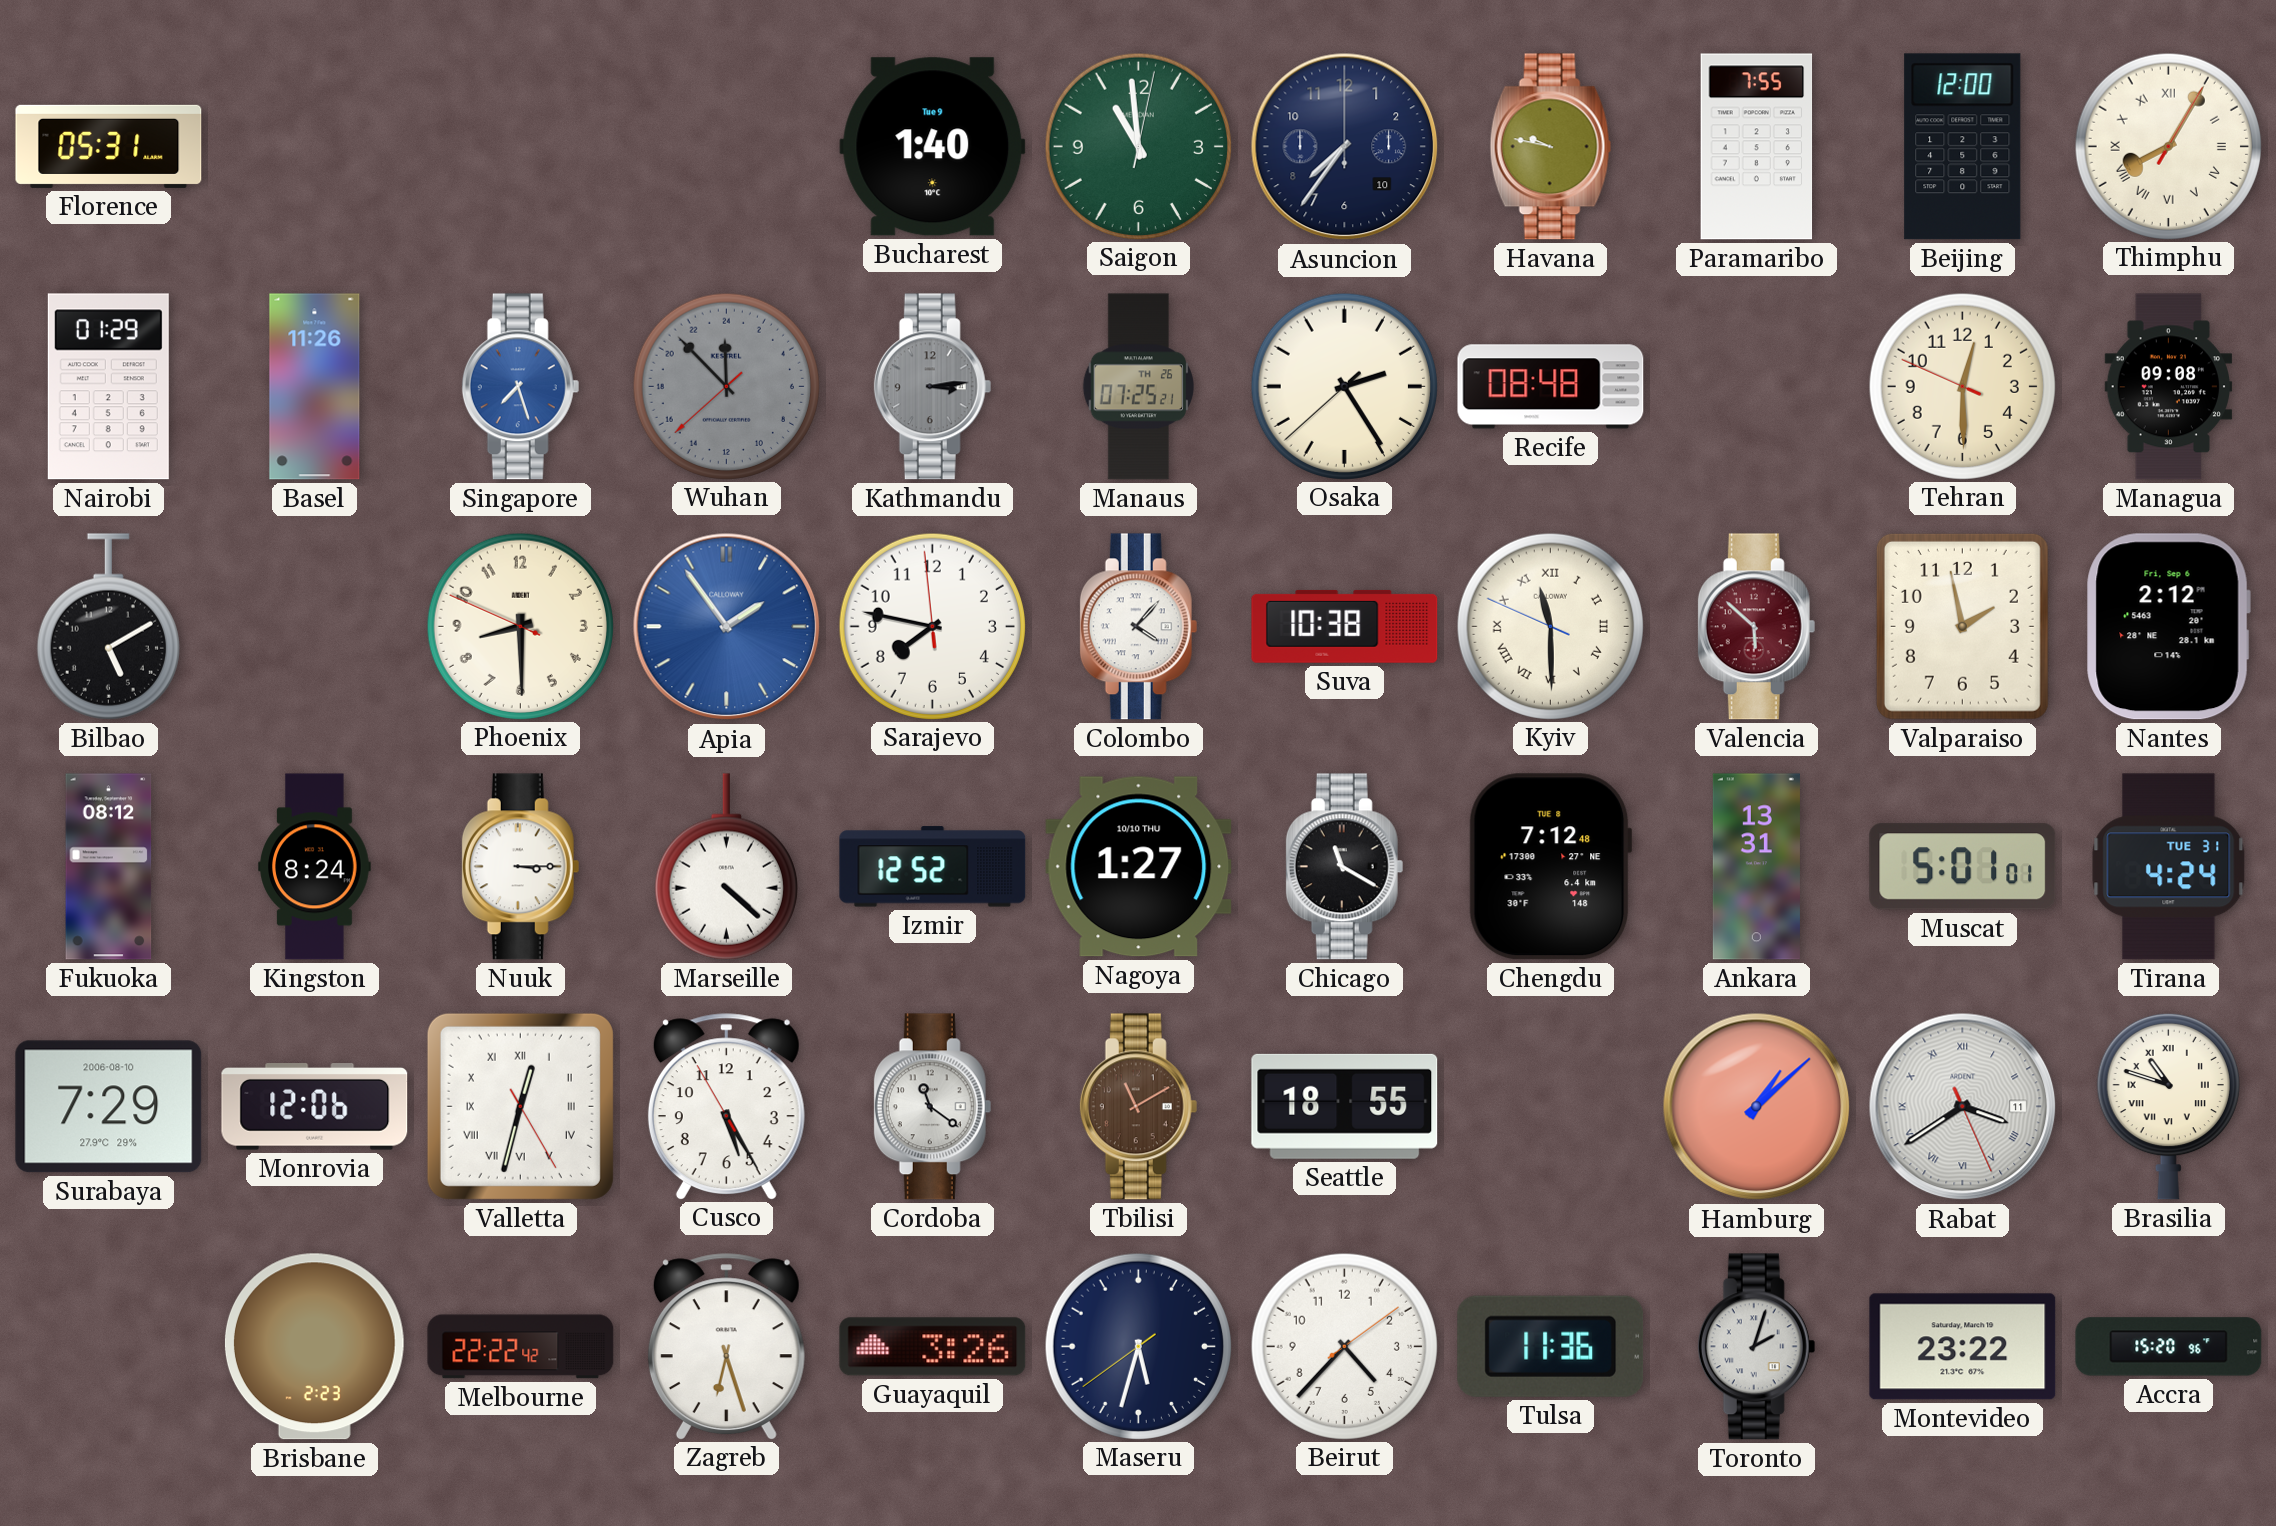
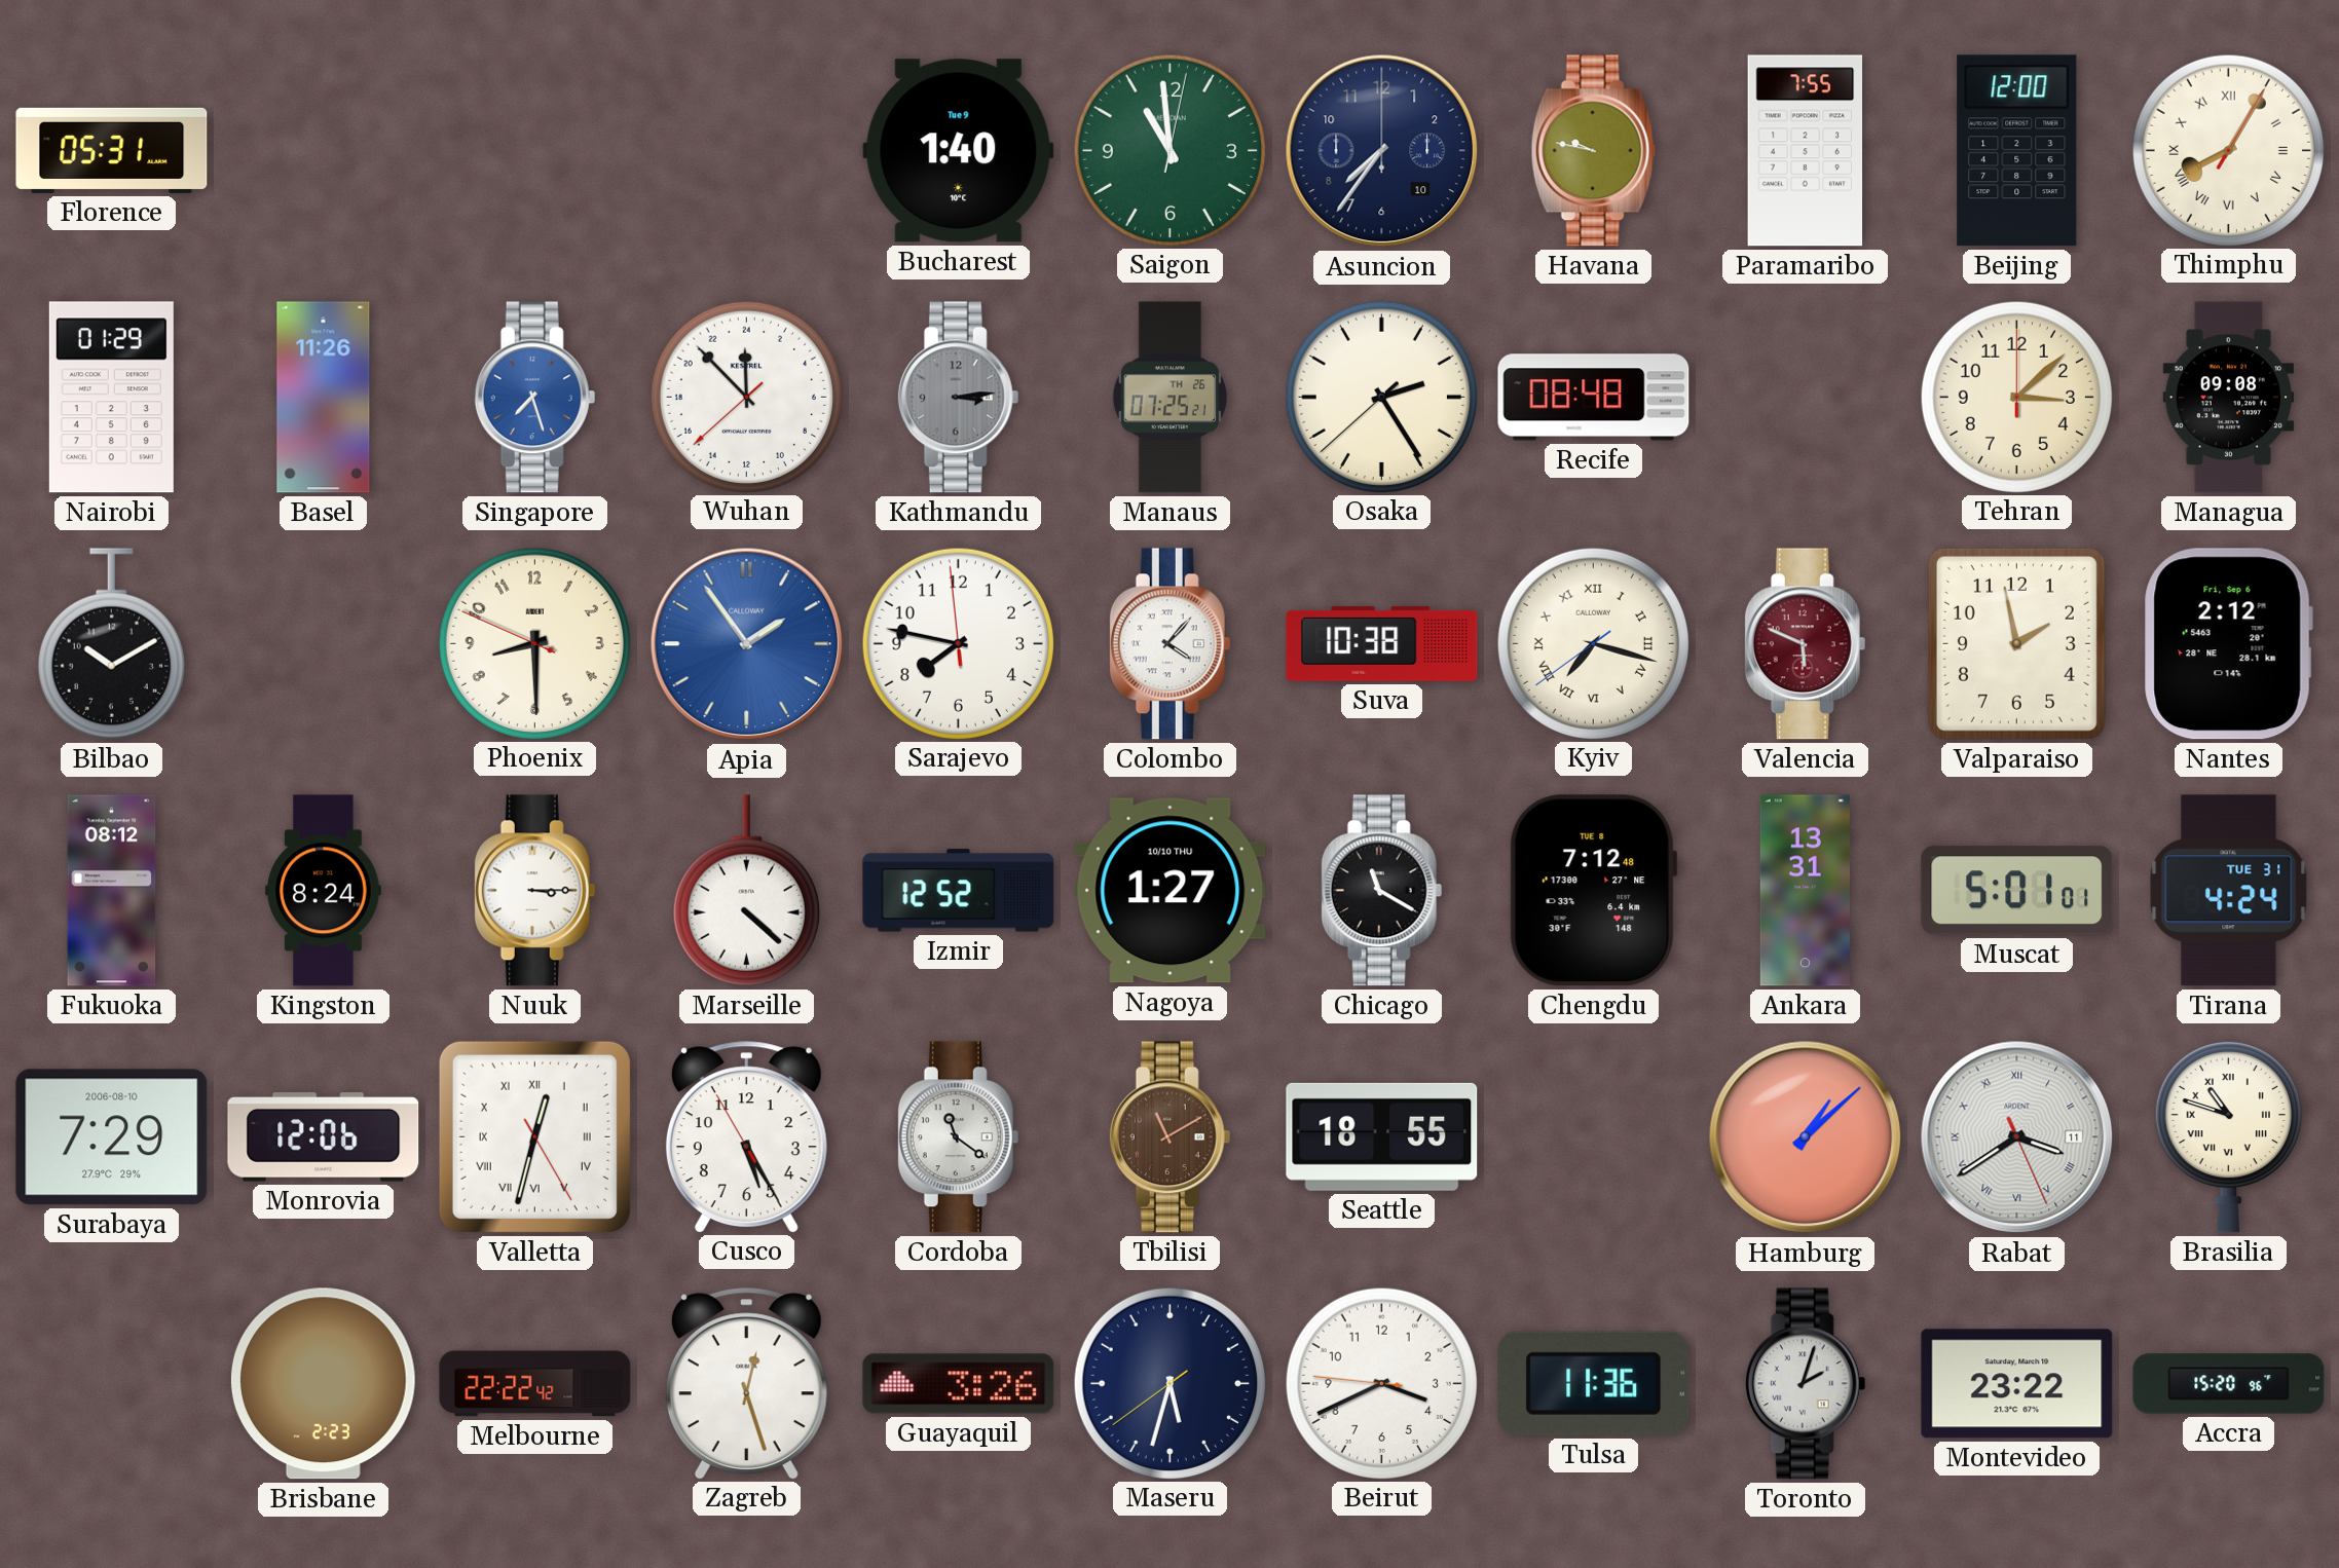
Wuhan dial: grey -> white
Tehran: 12:29 -> 3:08
Bilbao: 5:10 -> 10:10
Kyiv: 11:29 -> 7:17
Valencia: 5:52 -> 5:49
Zagreb: 6:27 -> 12:27
Beirut: 4:37 -> 3:40
